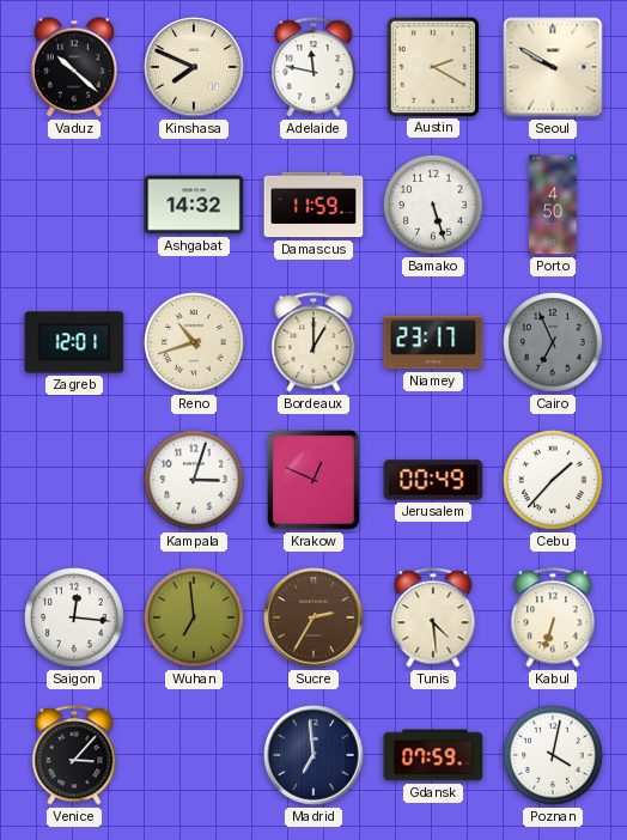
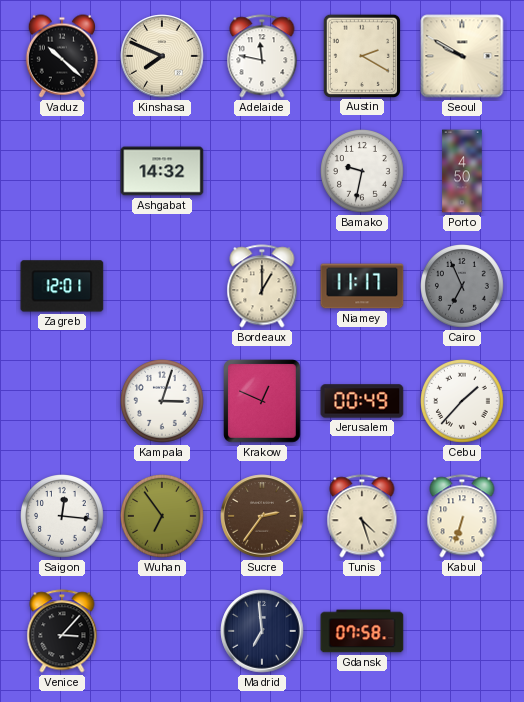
Damascus: 11:59 -> none
Bamako: 5:27 -> 9:32
Reno: 10:42 -> none
Niamey: 23:17 -> 11:17
Wuhan: 6:59 -> 6:54
Sucre: 2:35 -> 2:36
Tunis: 4:29 -> 4:27
Gdansk: 07:59 -> 07:58
Poznan: 4:02 -> none
